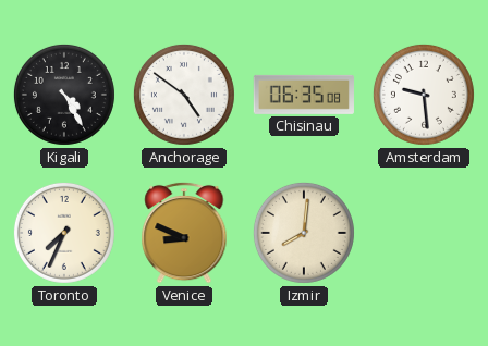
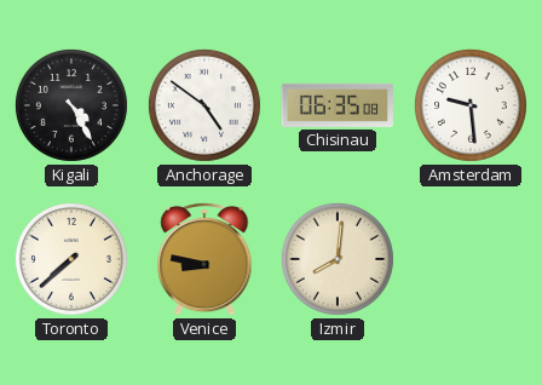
Toronto: 7:34 -> 7:38
Venice: 8:49 -> 8:47
